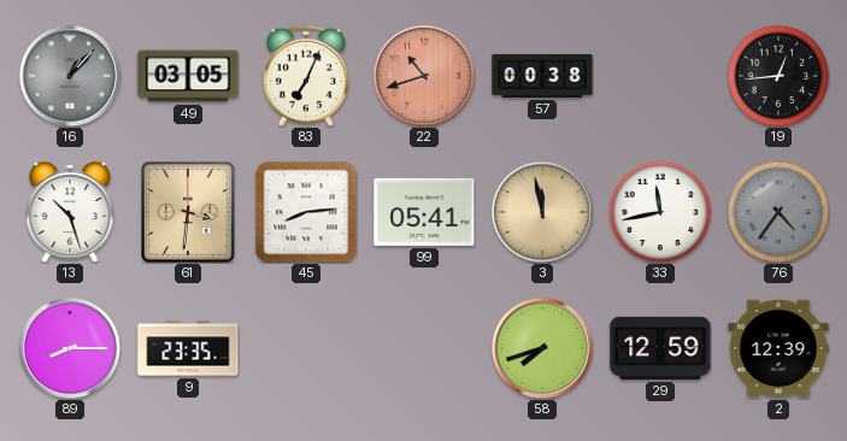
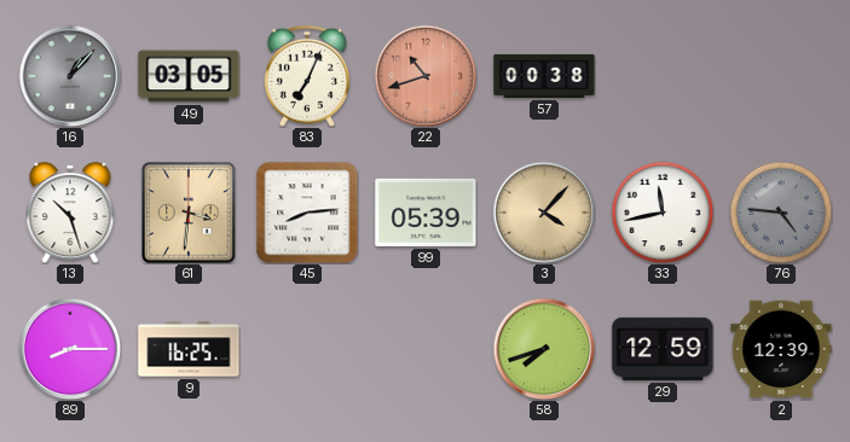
19: 12:44 -> none
99: 05:41 -> 05:39
3: 11:58 -> 4:07
76: 4:36 -> 4:46
9: 23:35 -> 16:25
